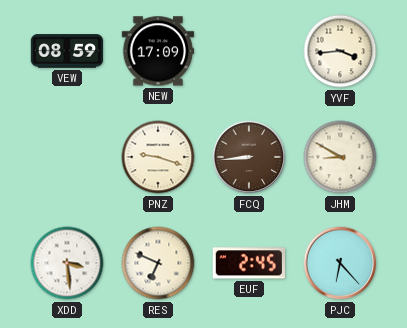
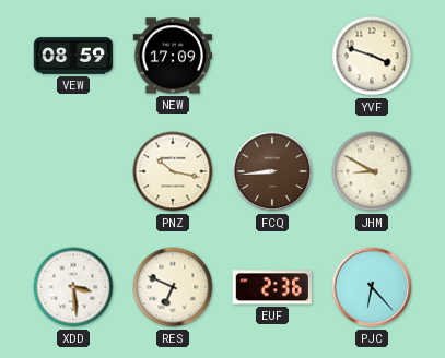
YVF: 3:44 -> 3:48
PNZ: 9:18 -> 10:17
EUF: 2:45 -> 2:36
